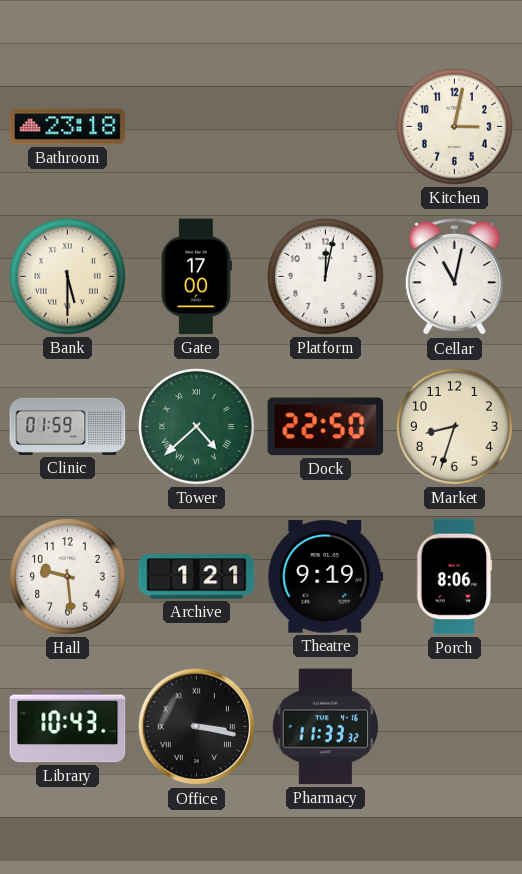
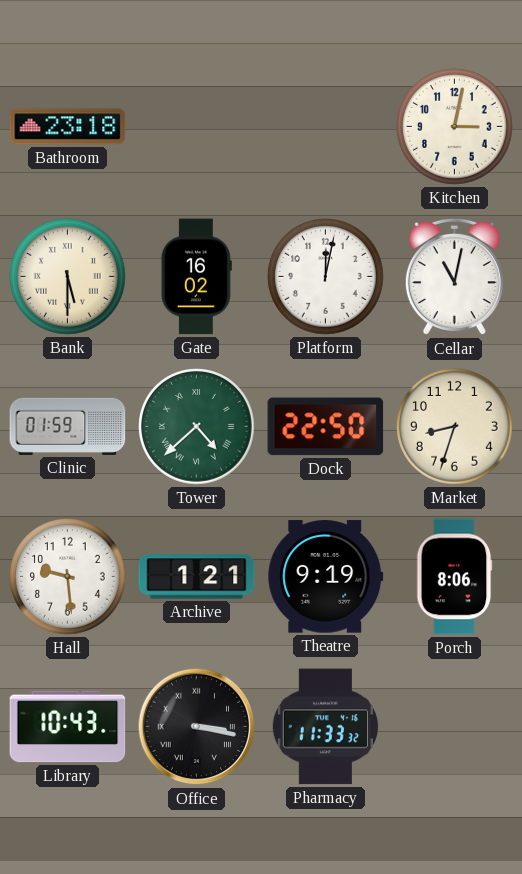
Gate: 17:00 -> 16:02
